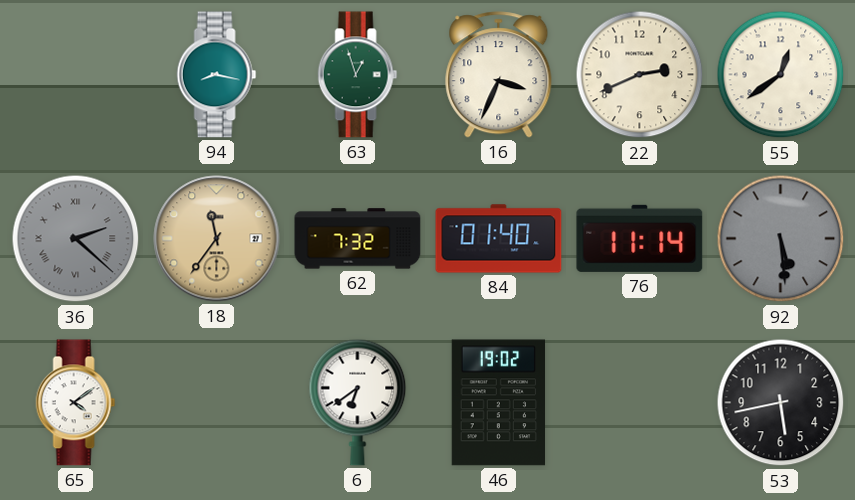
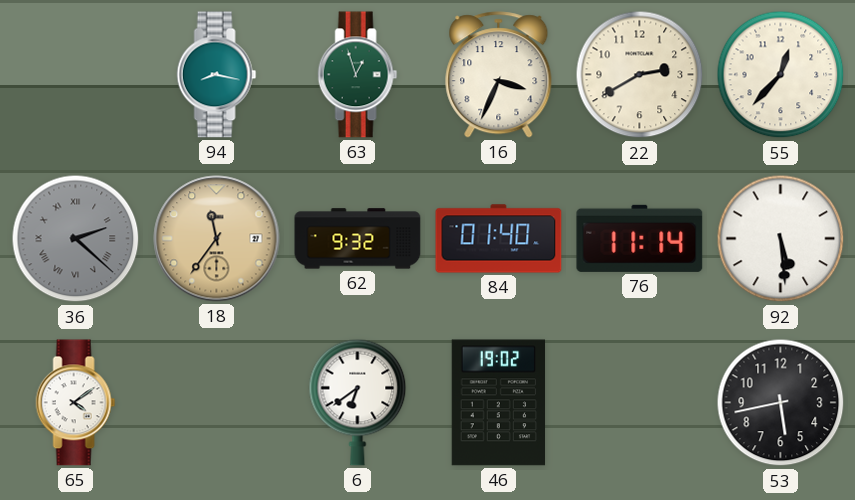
22: 2:41 -> 2:40
55: 12:39 -> 12:37
62: 7:32 -> 9:32
92 dial: grey -> white
